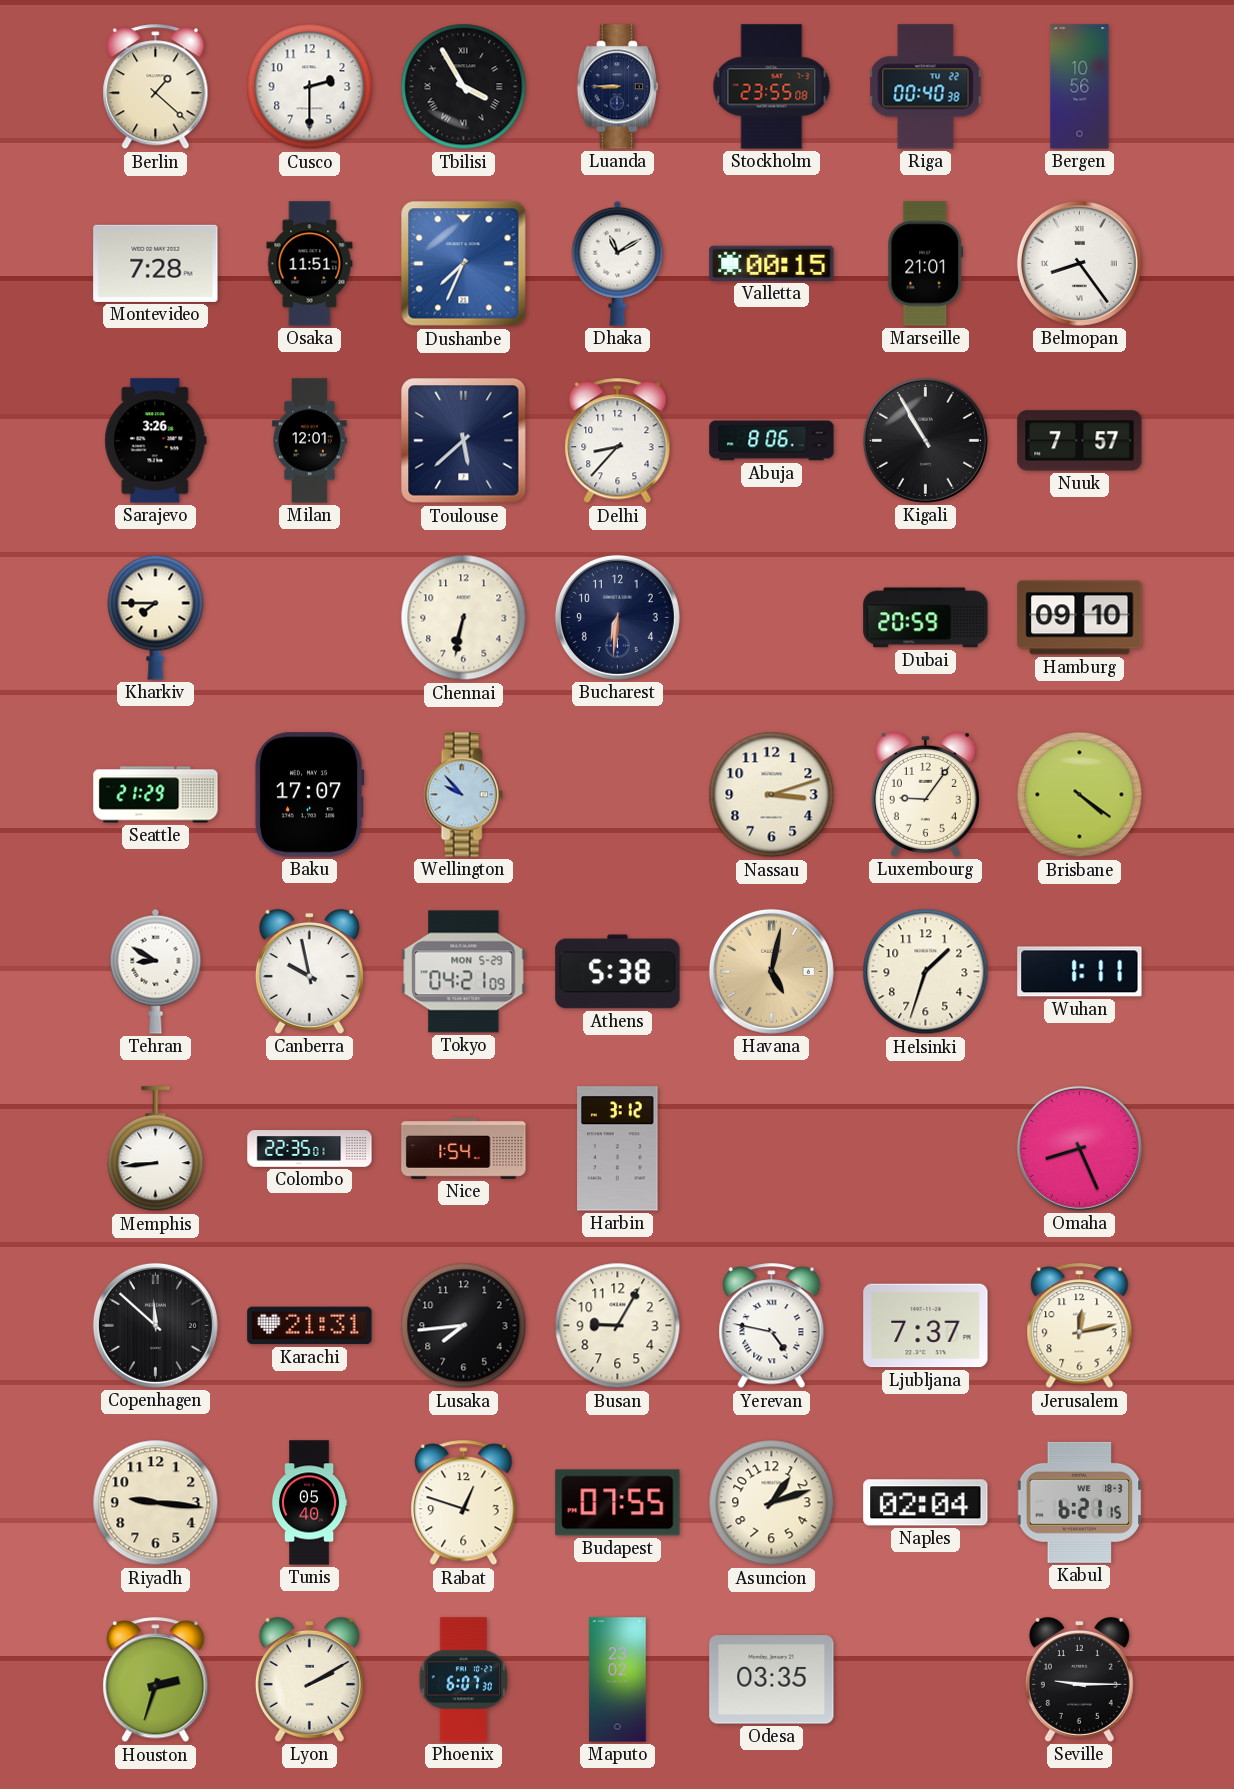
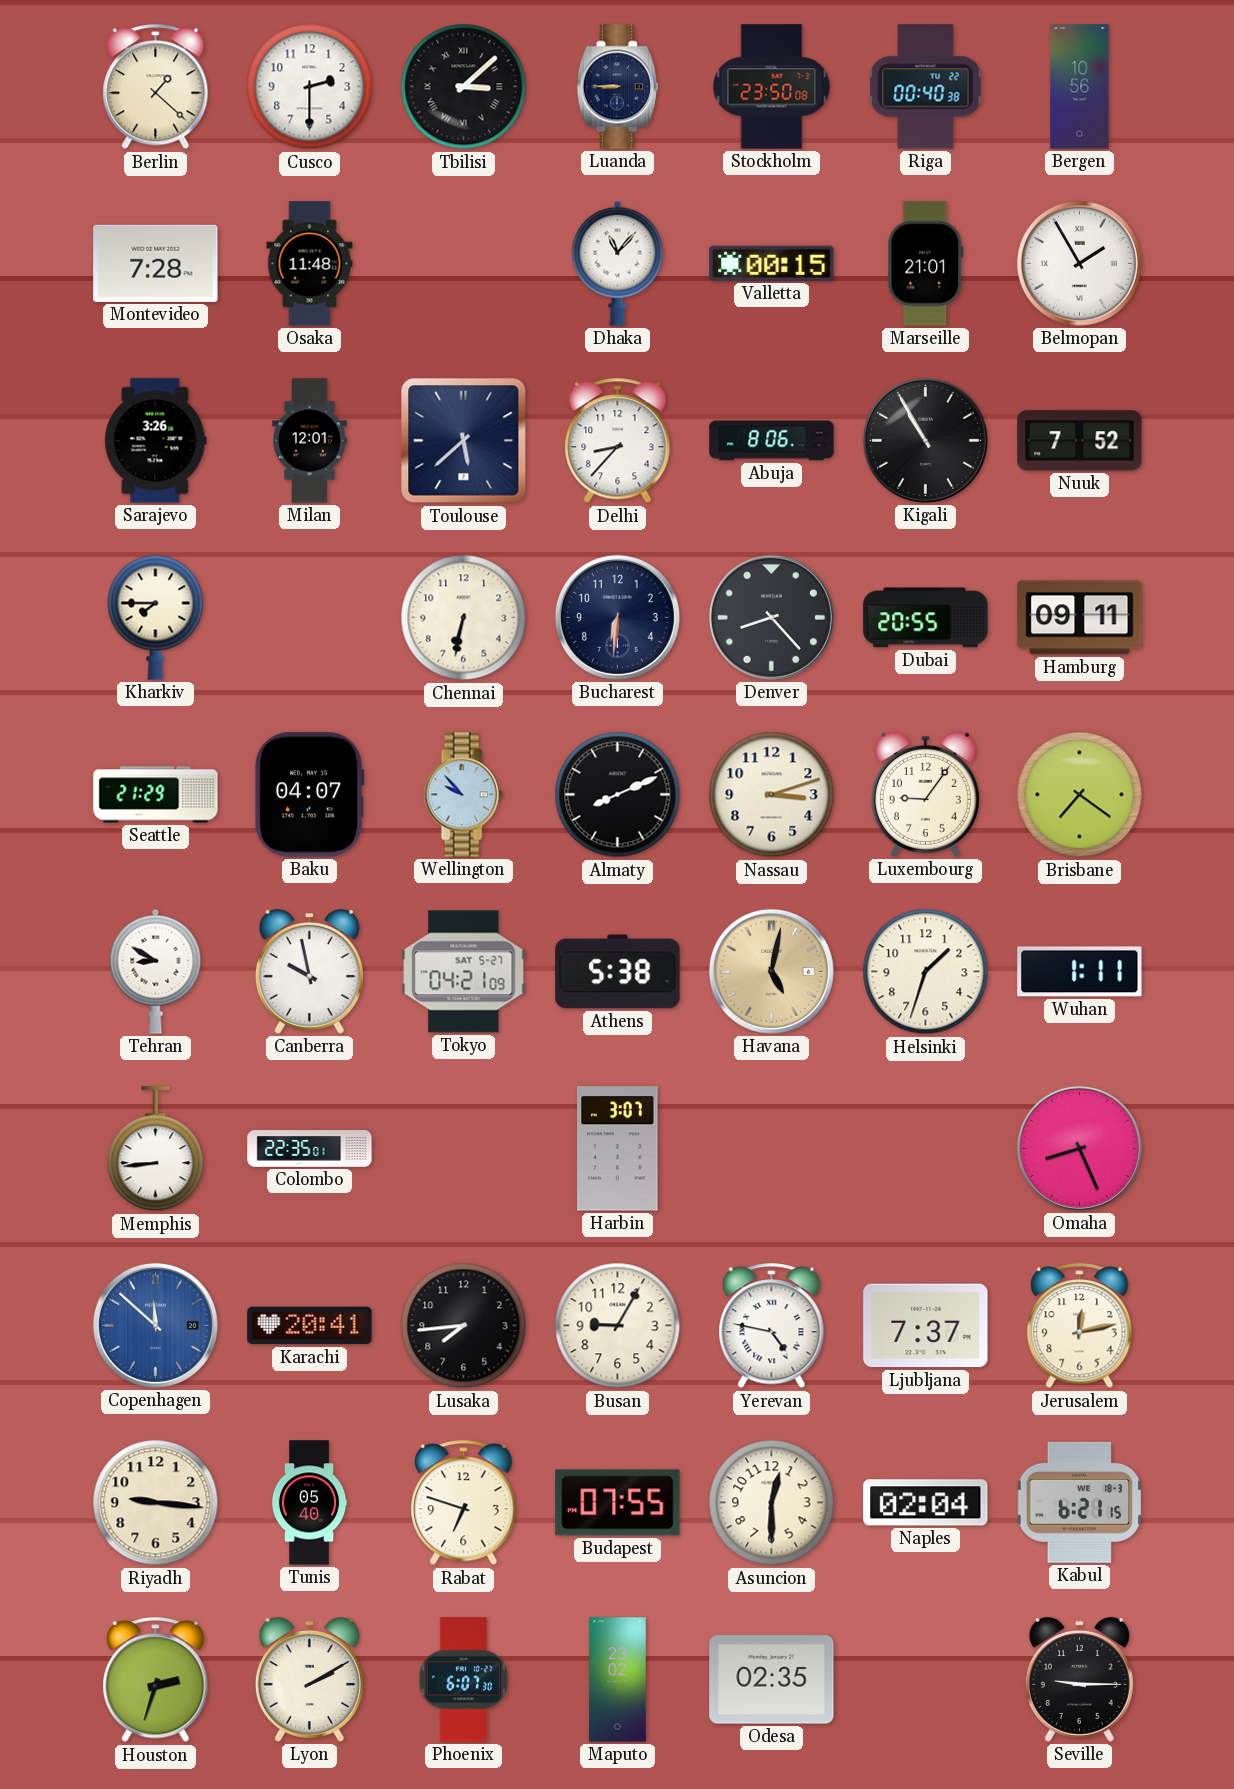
Tbilisi: 3:55 -> 3:08
Stockholm: 23:55 -> 23:50
Osaka: 11:51 -> 11:48
Dushanbe: 7:34 -> none
Dhaka: 11:10 -> 11:07
Belmopan: 8:24 -> 1:55
Nuuk: 7:57 -> 7:52
Denver: none -> 8:23
Dubai: 20:59 -> 20:55
Hamburg: 09:10 -> 09:11
Baku: 17:07 -> 04:07
Almaty: none -> 8:11
Brisbane: 4:21 -> 7:21
Tokyo date: MON 5-29 -> SAT 5-27
Nice: 1:54 -> none
Harbin: 3:12 -> 3:07
Copenhagen dial: black -> blue
Karachi: 21:31 -> 20:41
Rabat: 12:48 -> 6:48
Asuncion: 1:12 -> 12:30
Odesa: 03:35 -> 02:35
